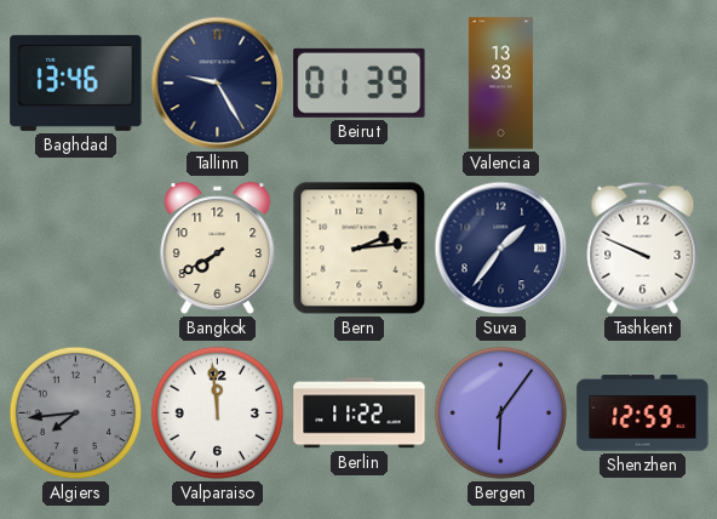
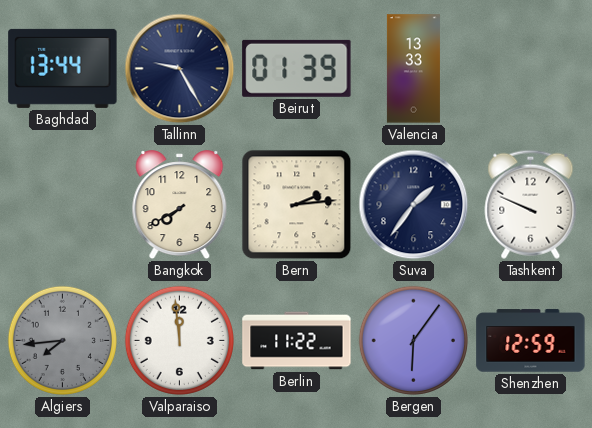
Baghdad: 13:46 -> 13:44
